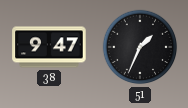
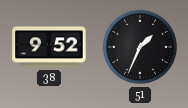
38: 9:47 -> 9:52
